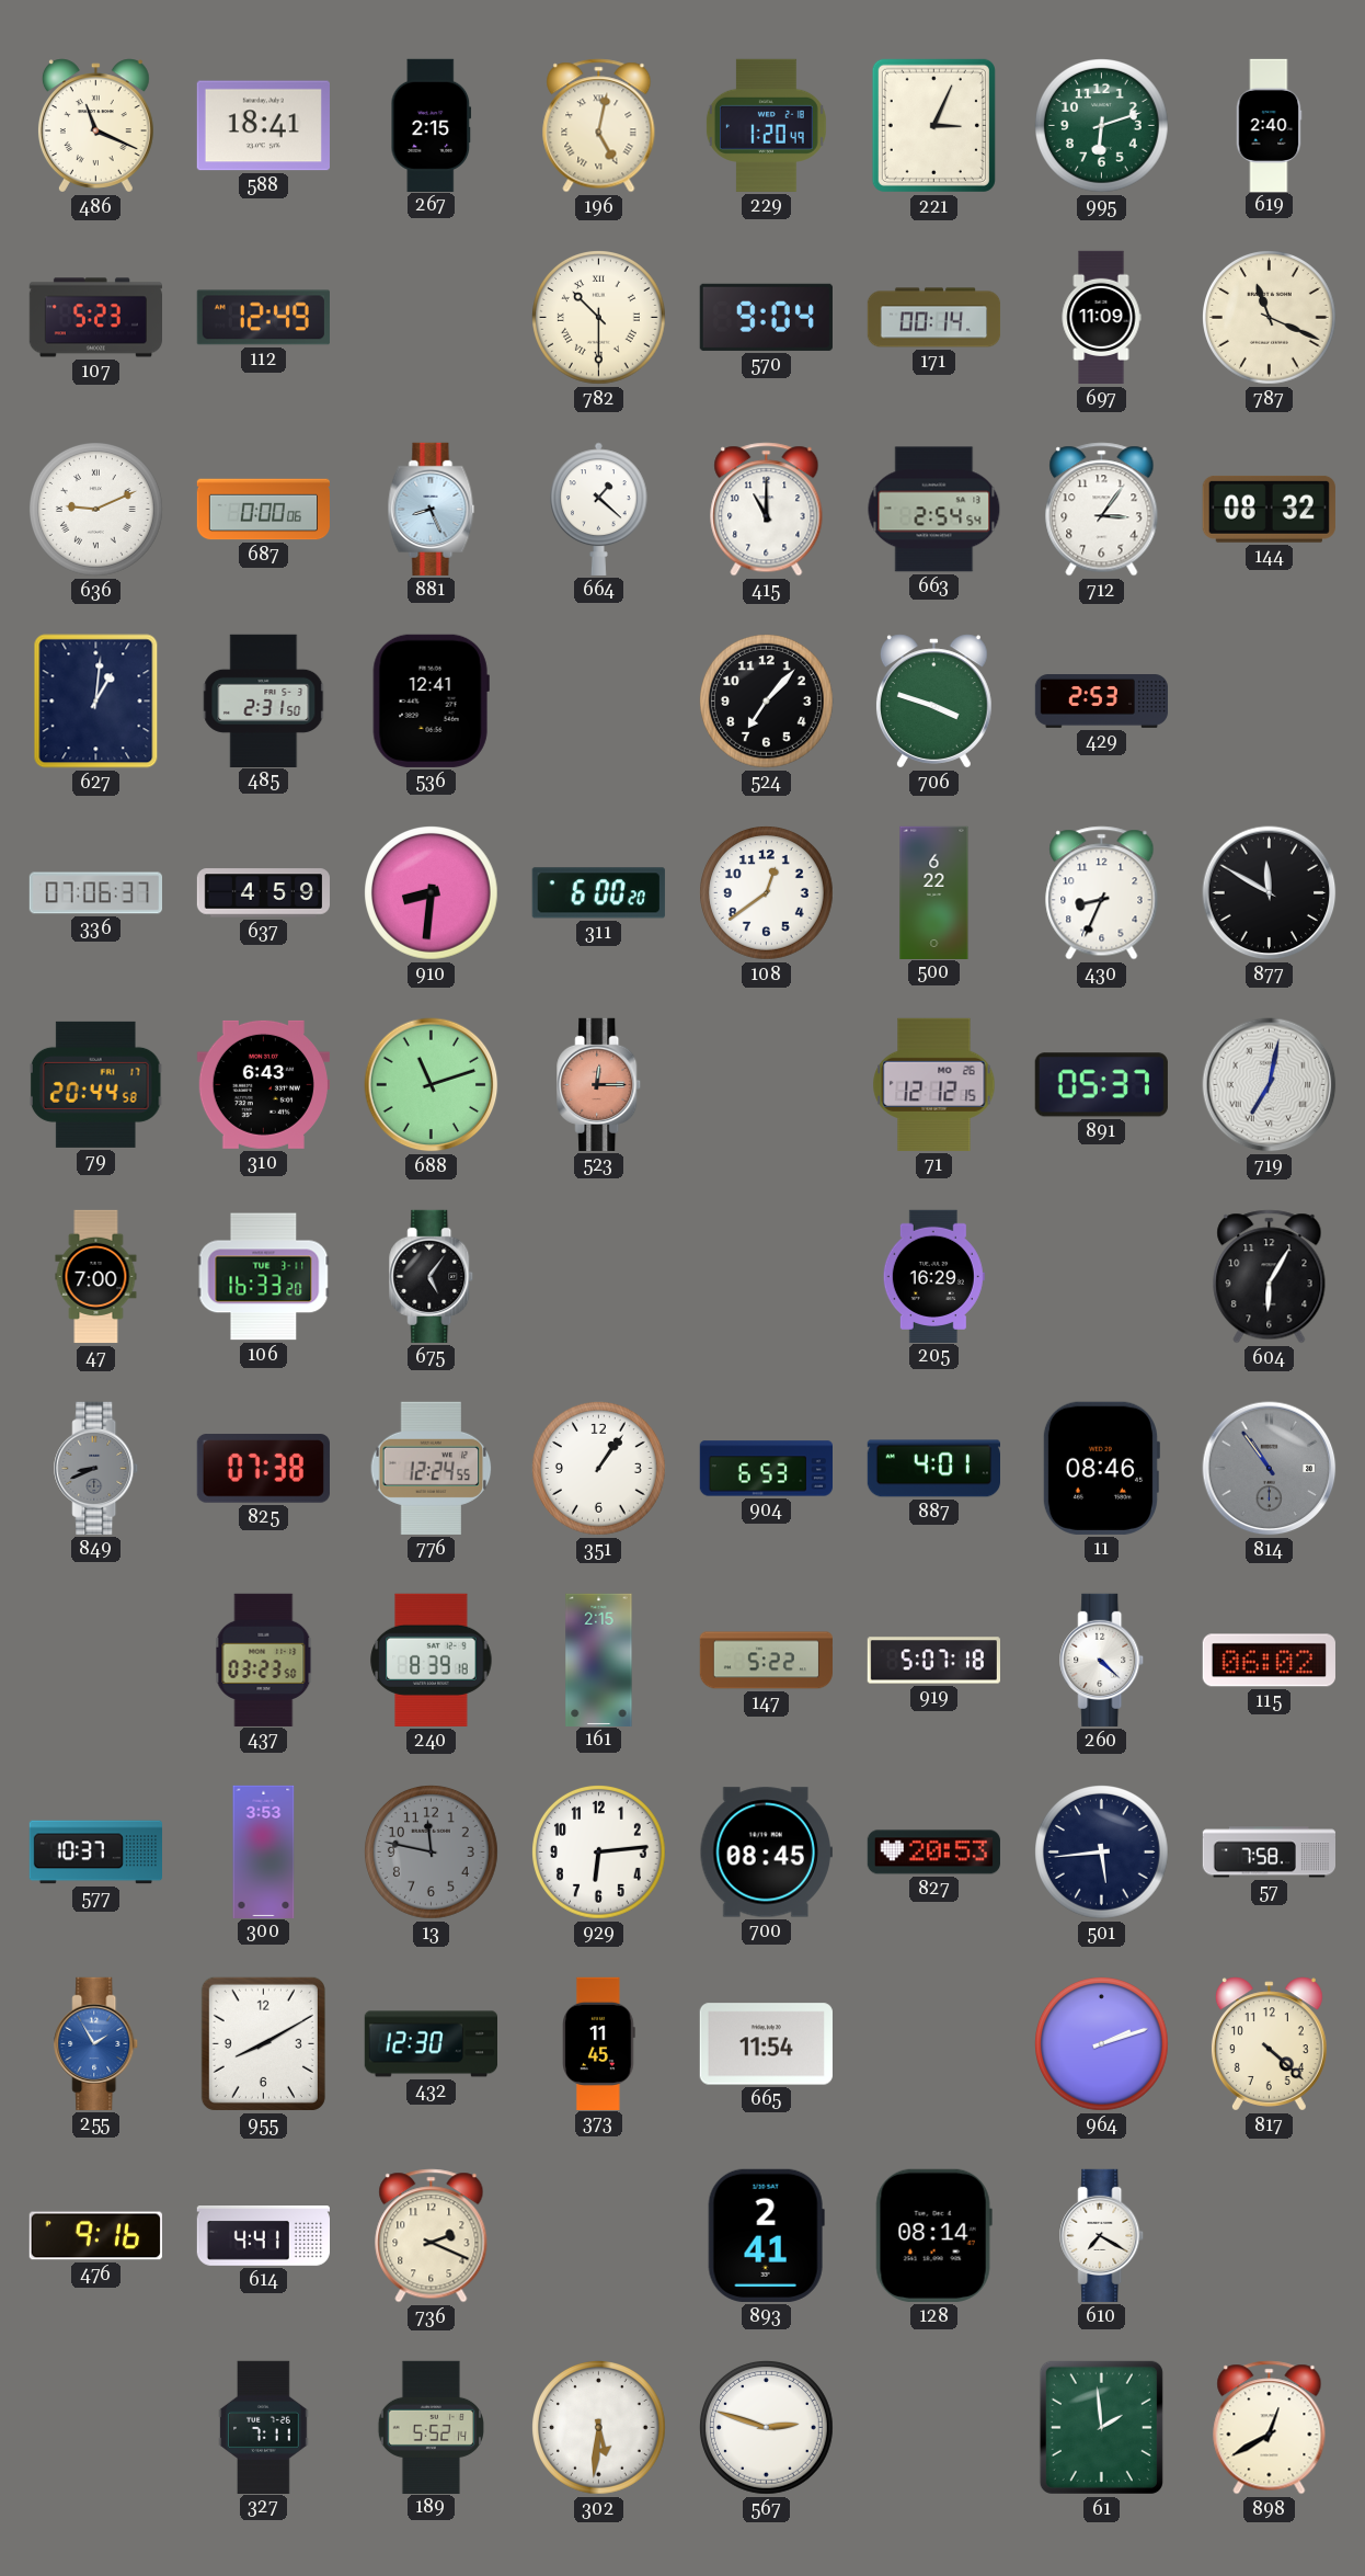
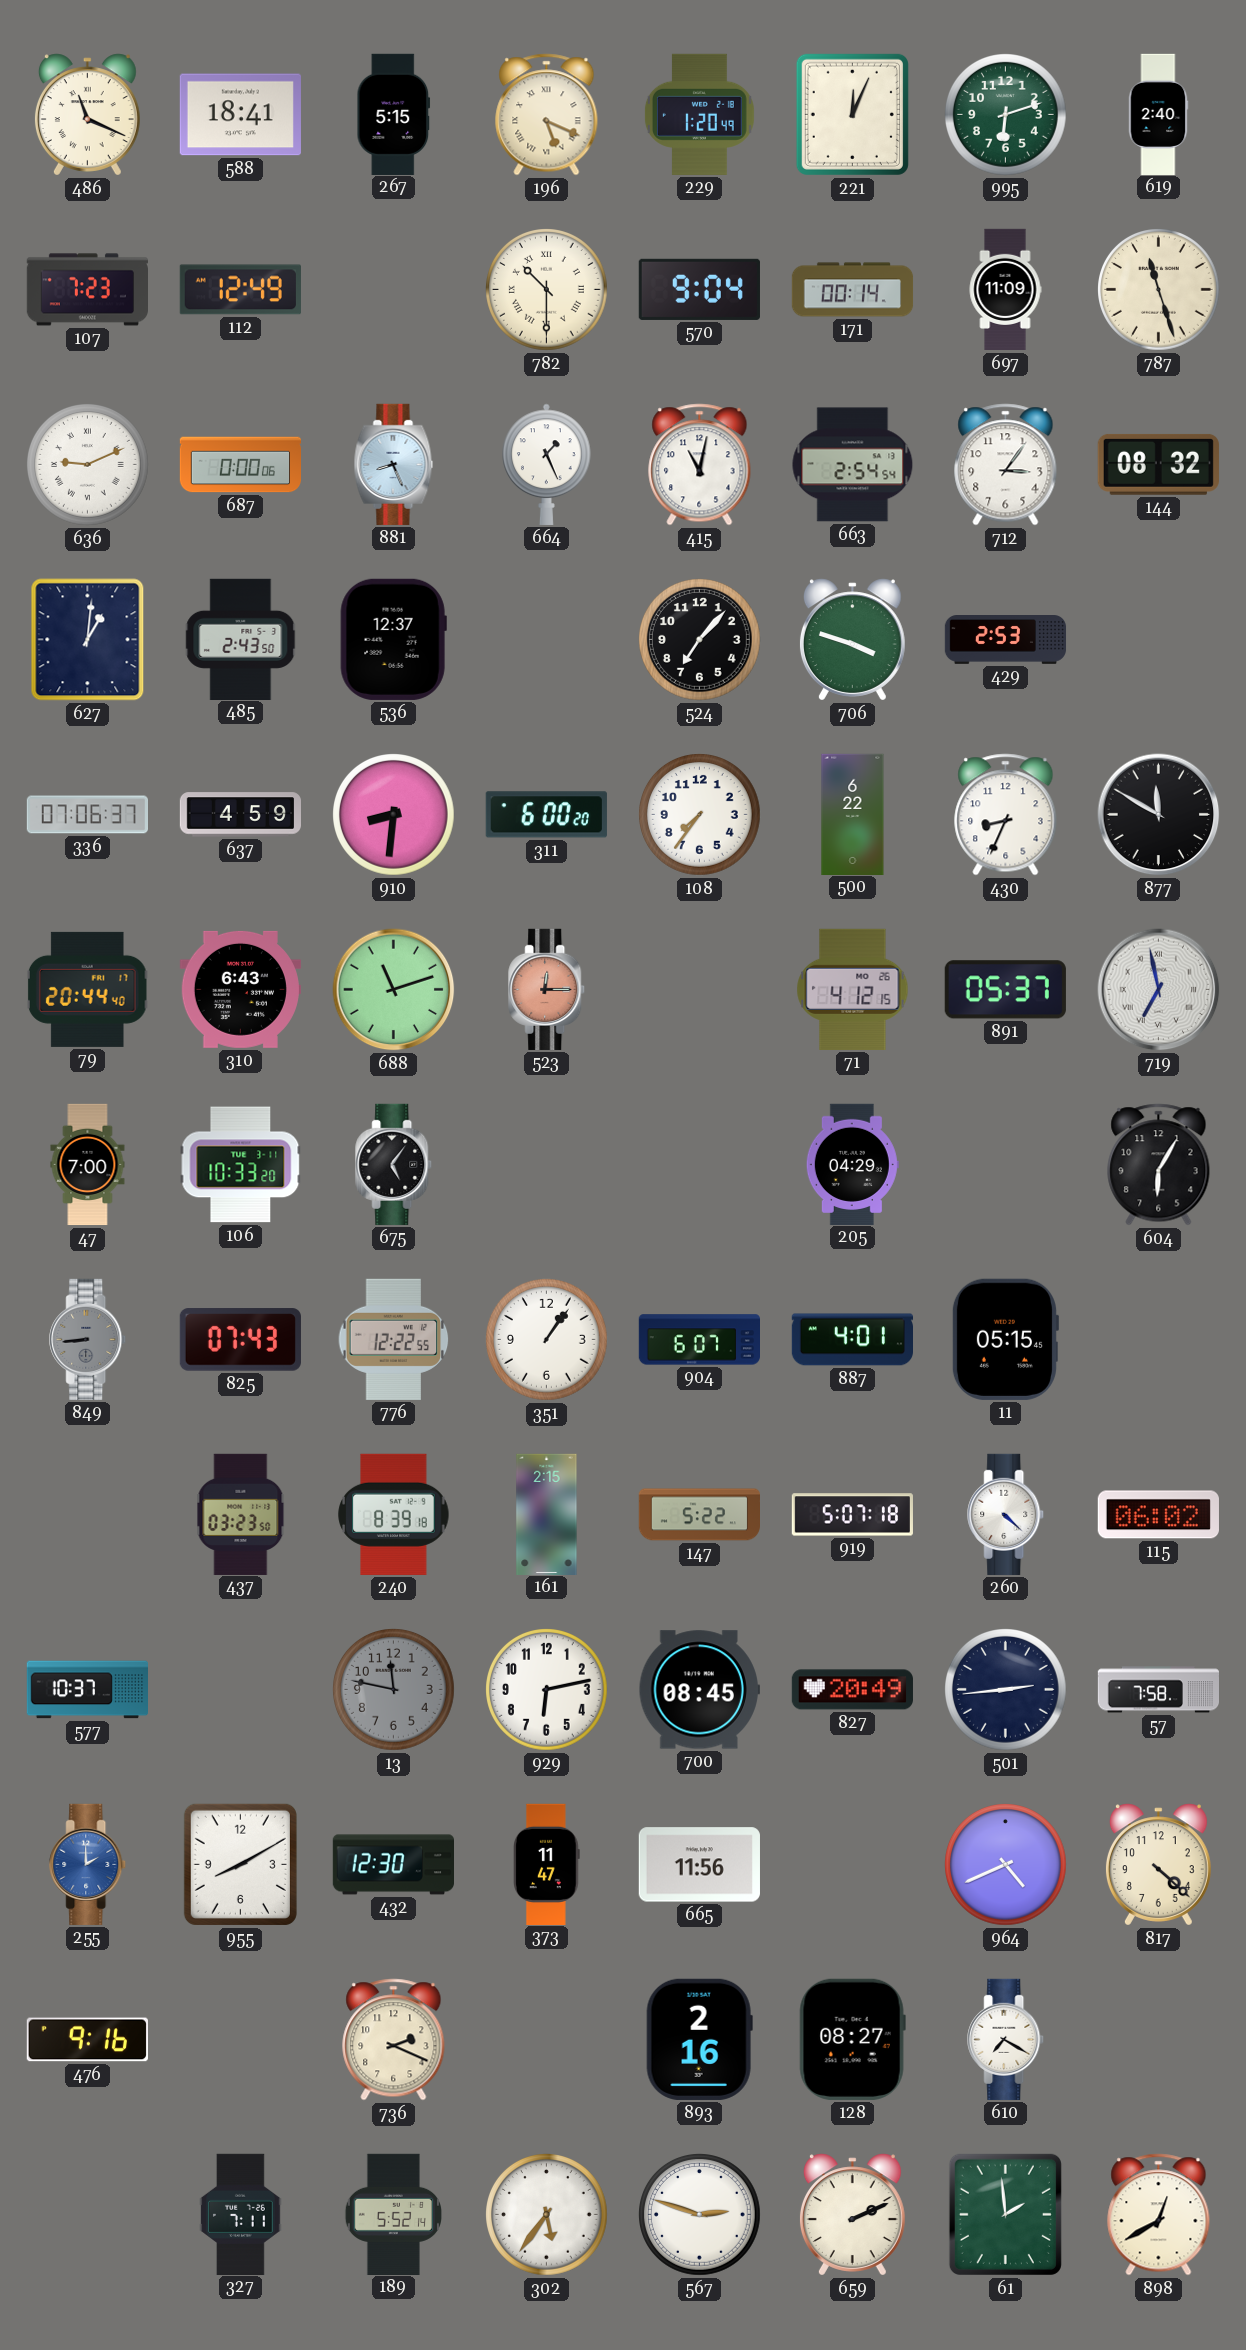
267: 2:15 -> 5:15
196: 5:02 -> 5:19
221: 3:04 -> 12:04
107: 5:23 -> 7:23
787: 11:19 -> 11:27
664: 1:22 -> 1:26
415: 11:00 -> 11:02
485: 2:31 -> 2:43
536: 12:41 -> 12:37
108: 12:39 -> 7:36
79: 20:44:58 -> 20:44:40
71: 12:12 -> 4:12
719: 7:02 -> 6:58
106: 16:33 -> 10:33
205: 16:29 -> 04:29
849: 8:41 -> 8:44
825: 07:38 -> 07:43
776: 12:24 -> 12:22
904: 6:53 -> 6:07
11: 08:46 -> 05:15
814: 10:54 -> none
300: 3:53 -> none
929: 6:14 -> 6:13
827: 20:53 -> 20:49
501: 5:44 -> 2:44
255: 1:55 -> 2:00
373: 11:45 -> 11:47
665: 11:54 -> 11:56
964: 2:12 -> 4:41
614: 4:41 -> none
893: 2:41 -> 2:16
128: 08:14 -> 08:27
302: 5:31 -> 5:36
659: none -> 2:11
